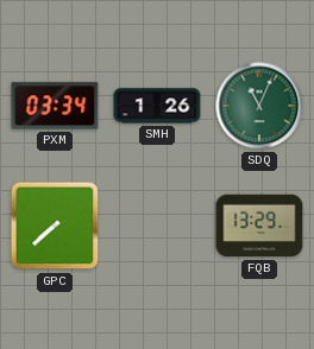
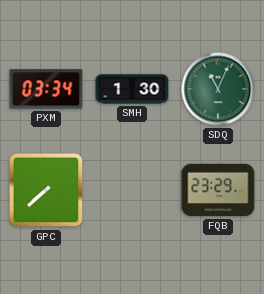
SMH: 1:26 -> 1:30
FQB: 13:29 -> 23:29
